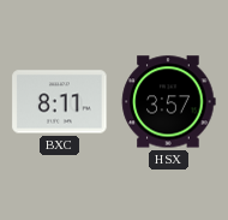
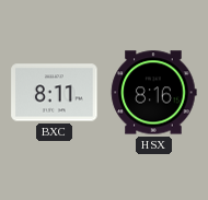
HSX: 3:57 -> 8:16
